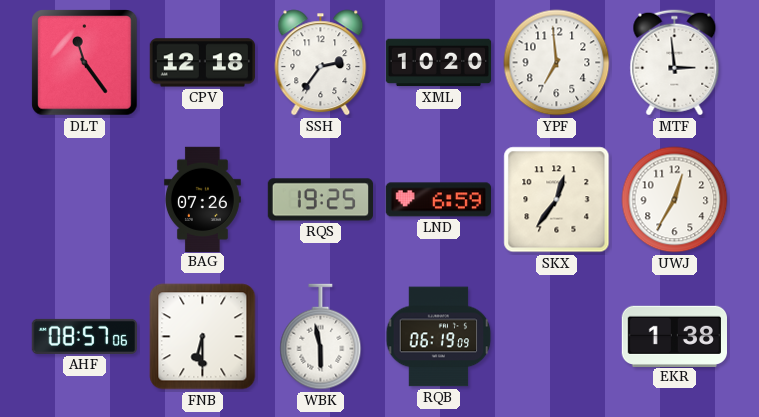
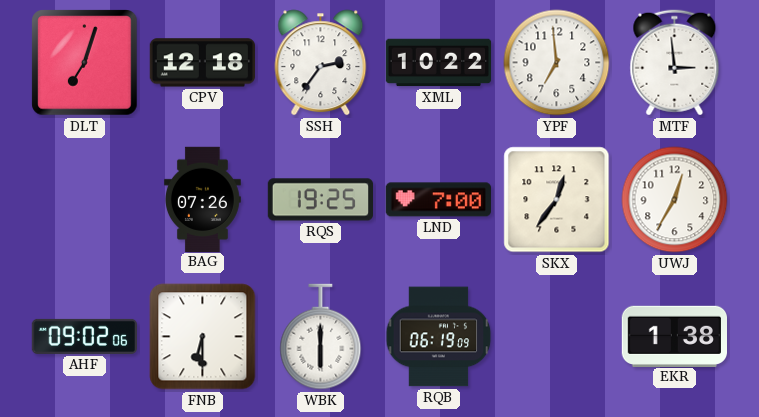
DLT: 11:24 -> 7:03
XML: 10:20 -> 10:22
LND: 6:59 -> 7:00
AHF: 08:57 -> 09:02
WBK: 5:58 -> 6:00
